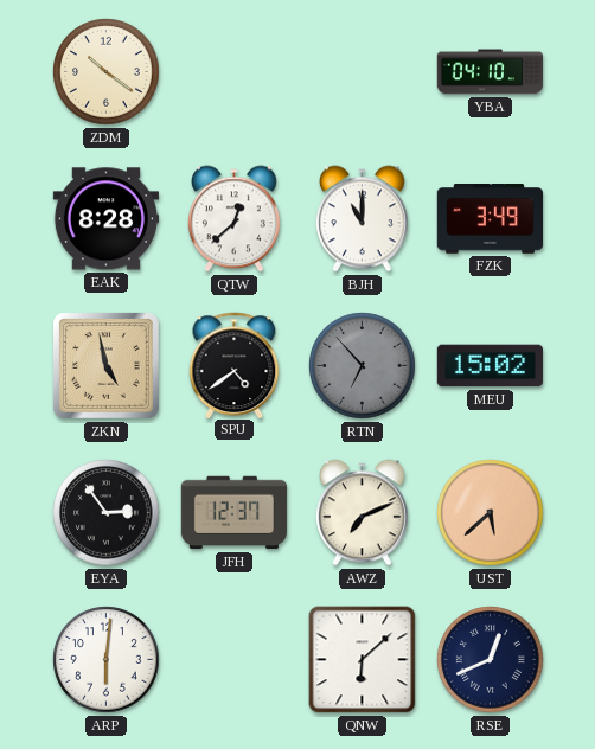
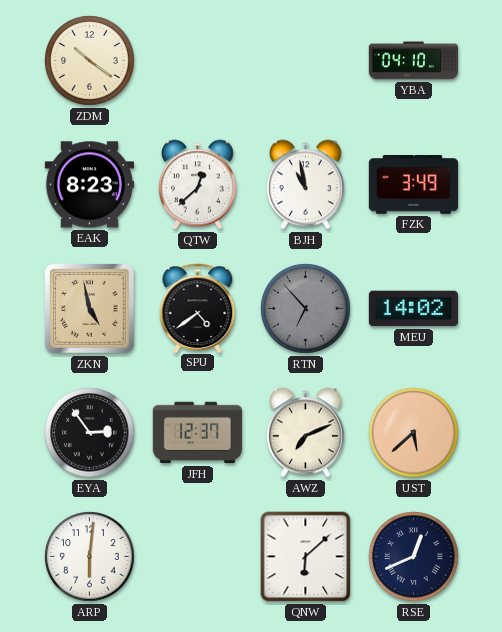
EAK: 8:28 -> 8:23
BJH: 11:00 -> 10:58
MEU: 15:02 -> 14:02
